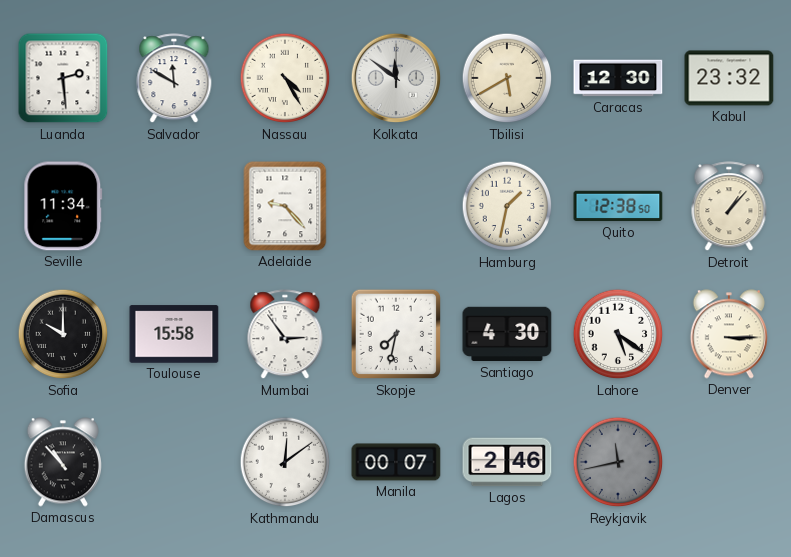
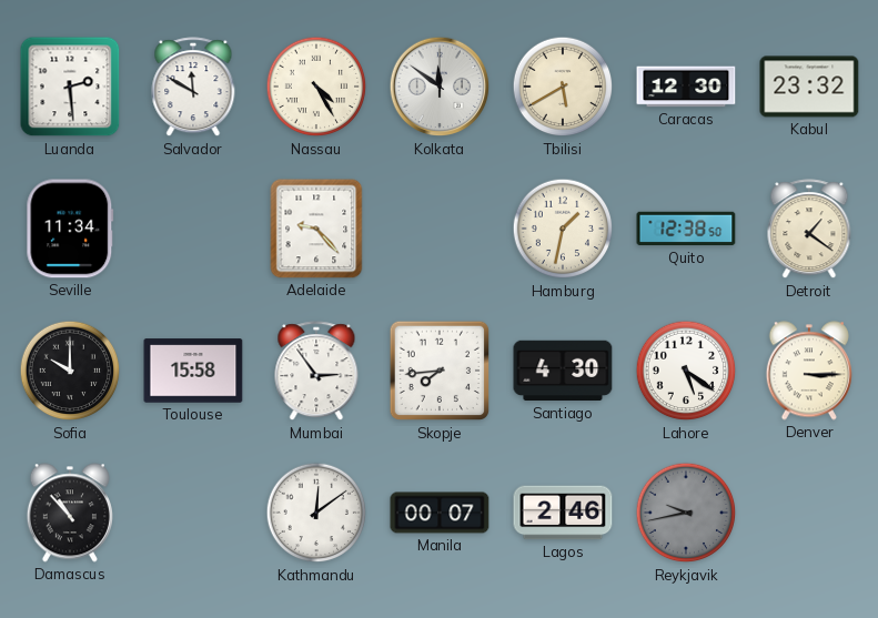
Detroit: 1:07 -> 1:21
Skopje: 7:32 -> 7:44
Reykjavik: 11:43 -> 9:43
